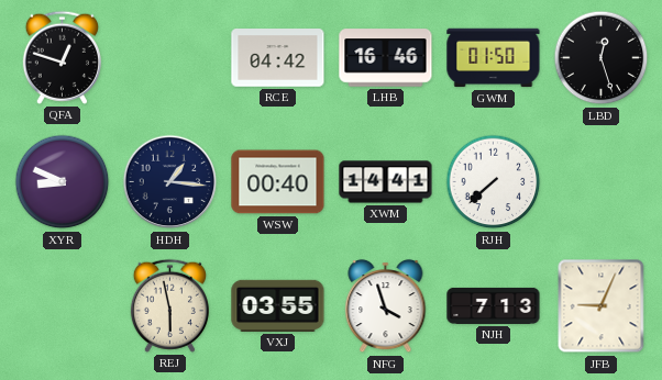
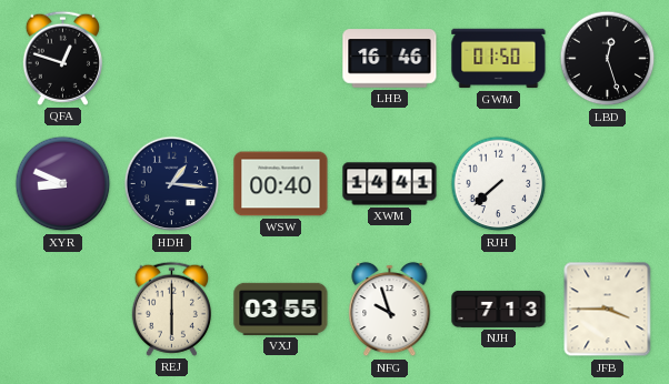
RCE: 04:42 -> none
REJ: 5:58 -> 6:00
NFG: 3:57 -> 9:57
JFB: 9:04 -> 3:45
